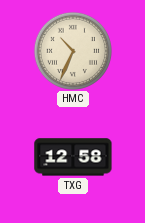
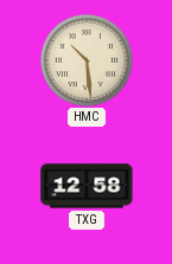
HMC: 10:34 -> 10:29
